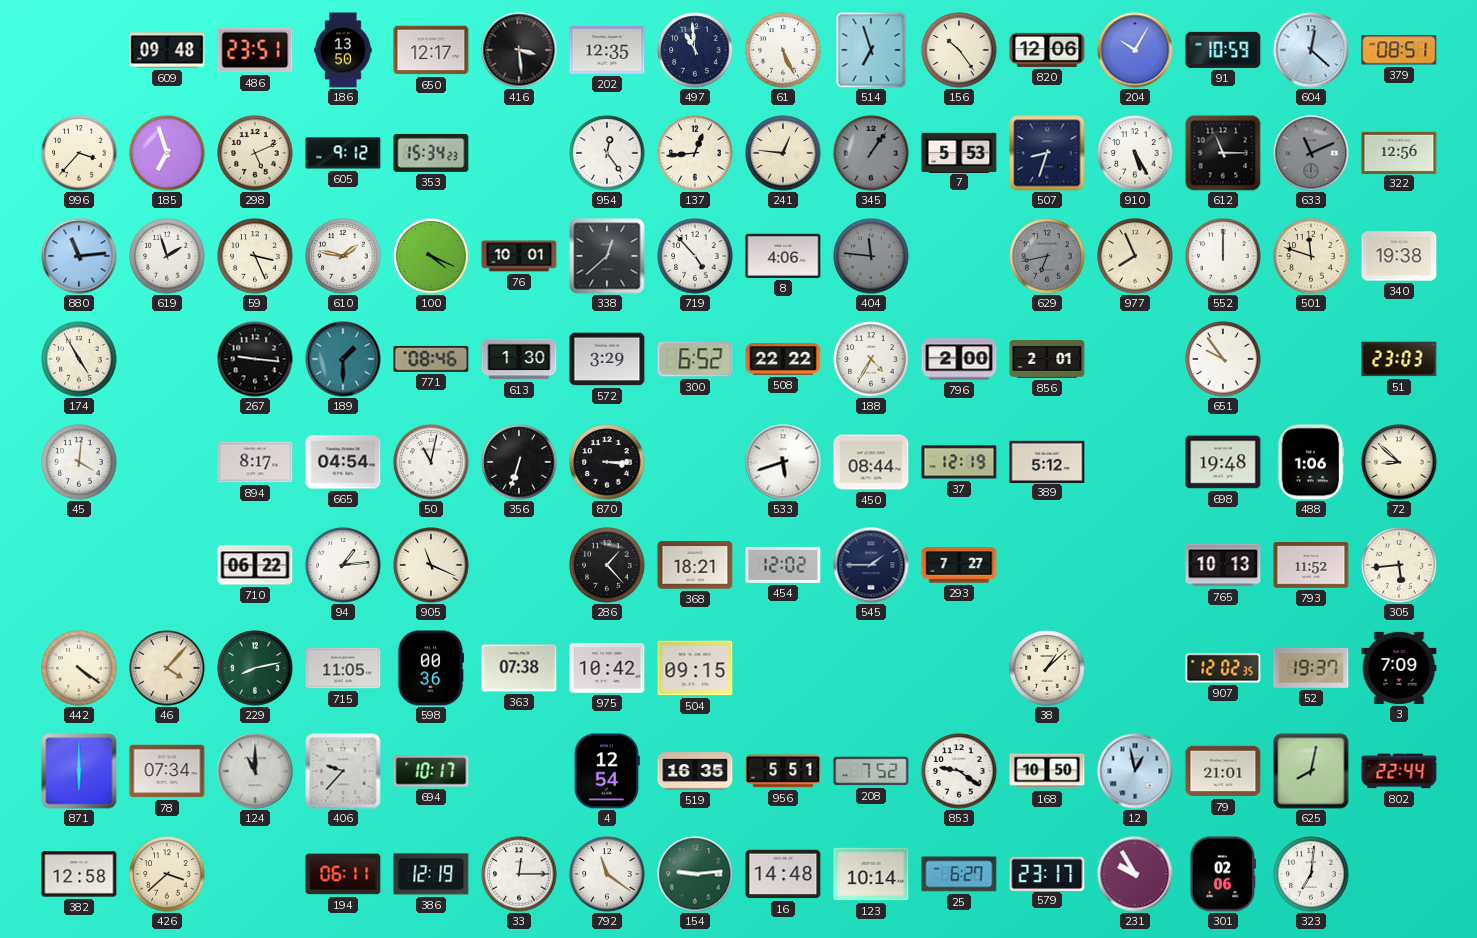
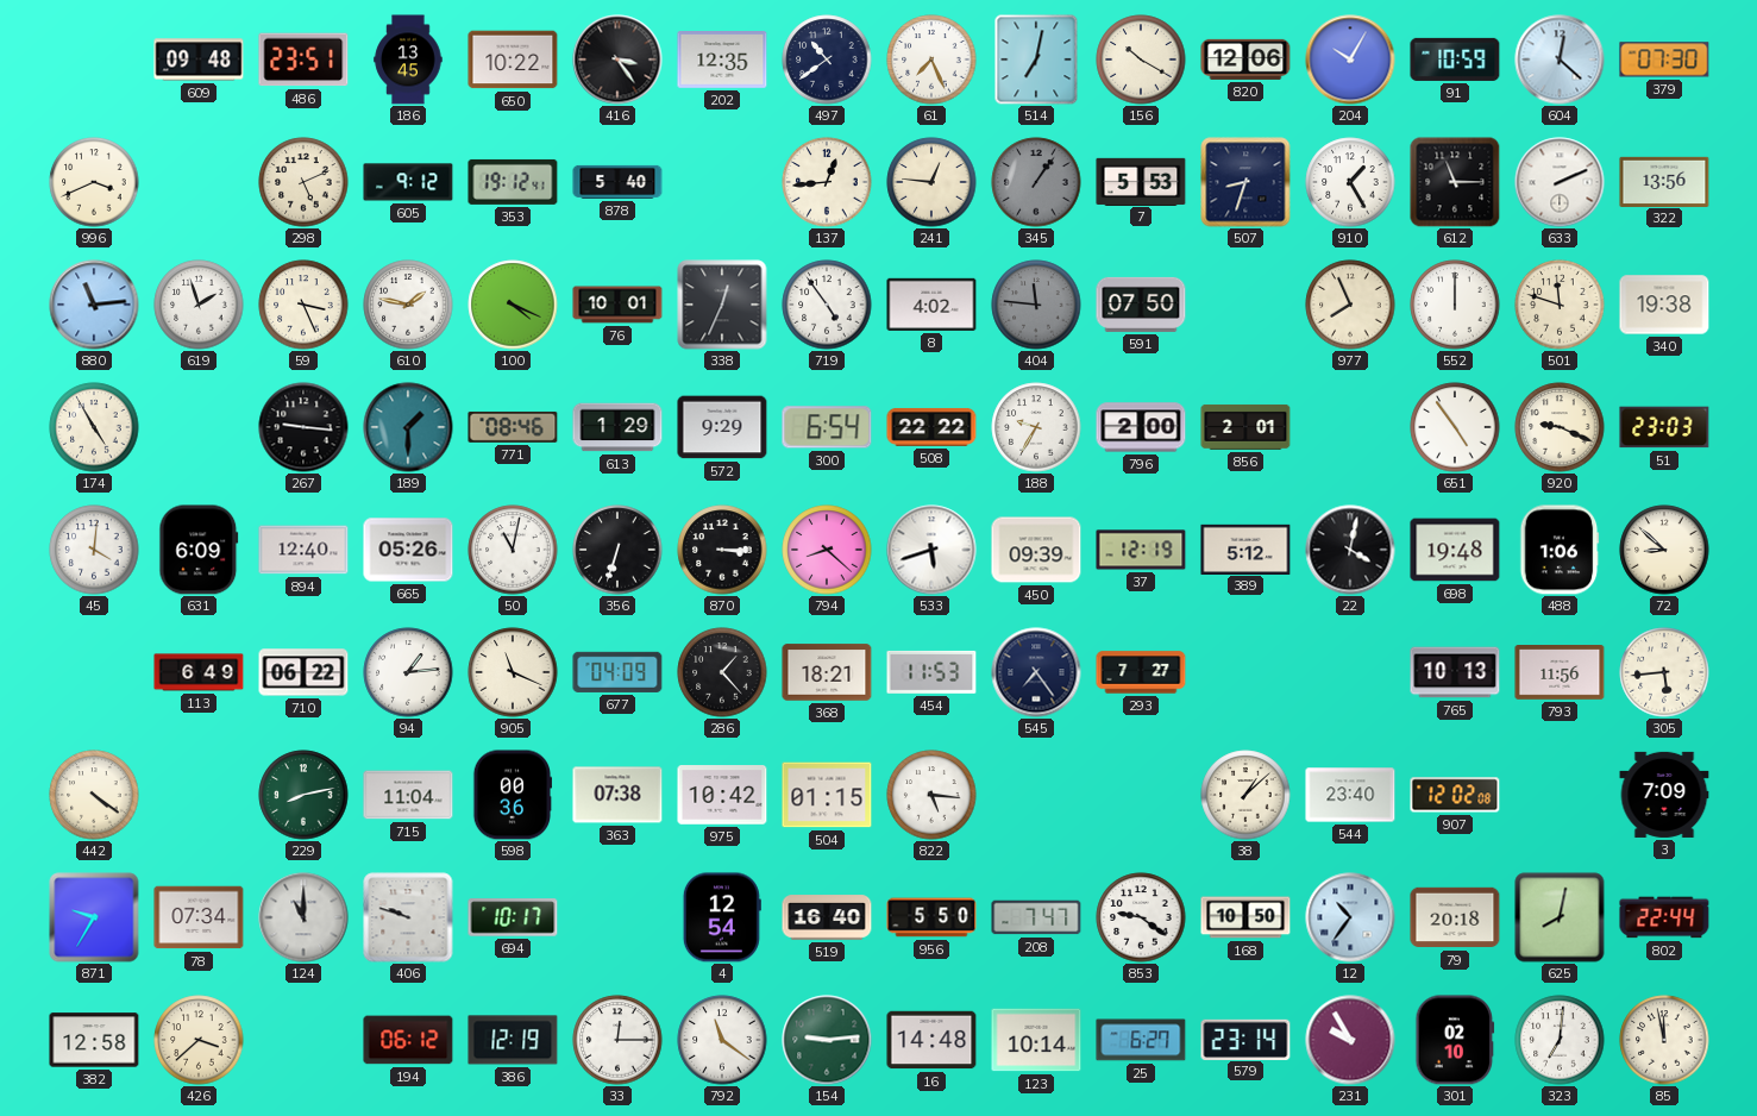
186: 13:50 -> 13:45
650: 12:17 -> 10:22
416: 3:29 -> 3:24
497: 10:59 -> 10:39
61: 5:26 -> 7:26
514: 6:57 -> 7:02
156: 10:24 -> 10:20
379: 08:51 -> 07:30
996: 3:37 -> 3:41
185: 6:57 -> none
353: 15:34 -> 19:12
878: none -> 5:40
954: 12:24 -> none
910: 5:25 -> 1:25
633: 11:11 -> 2:11
633 dial: grey -> white
322: 12:56 -> 13:56
338: 12:38 -> 12:34
719: 4:53 -> 4:54
8: 4:06 -> 4:02
591: none -> 07:50
629: 6:43 -> none
613: 1:30 -> 1:29
572: 3:29 -> 9:29
300: 6:52 -> 6:54
188: 4:35 -> 9:35
651: 9:54 -> 4:54
920: none -> 9:19
631: none -> 6:09
894: 8:17 -> 12:40
665: 04:54 -> 05:26
794: none -> 8:22
450: 08:44 -> 09:39
22: none -> 4:02
113: none -> 6:49
677: none -> 04:09
454: 12:02 -> 11:53
545: 1:45 -> 7:24
793: 11:52 -> 11:56
46: 4:07 -> none
715: 11:05 -> 11:04
504: 09:15 -> 01:15
822: none -> 5:16
544: none -> 23:40
907: 12:02:35 -> 12:02:08
52: 19:37 -> none
871: 6:00 -> 9:35
406: 9:37 -> 9:48
519: 16:35 -> 16:40
956: 5:51 -> 5:50
208: 7:52 -> 7:47
12: 12:58 -> 10:36
79: 21:01 -> 20:18
194: 06:11 -> 06:12
579: 23:17 -> 23:14
301: 02:06 -> 02:10
85: none -> 11:58
